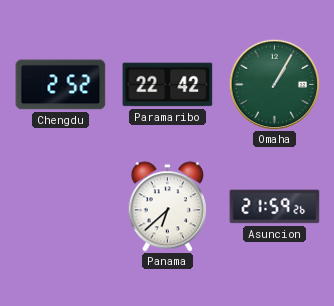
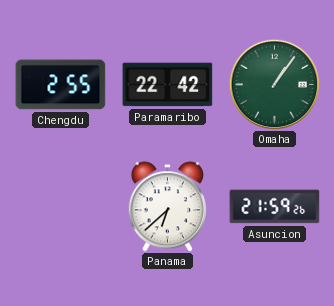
Chengdu: 2:52 -> 2:55
Omaha: 1:05 -> 1:06
